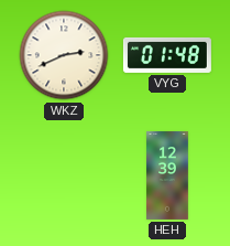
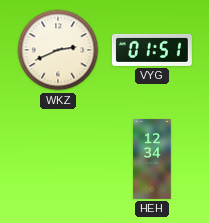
VYG: 01:48 -> 01:51
HEH: 12:39 -> 12:34
